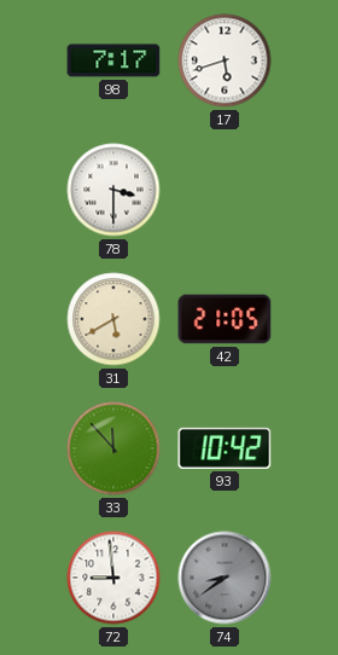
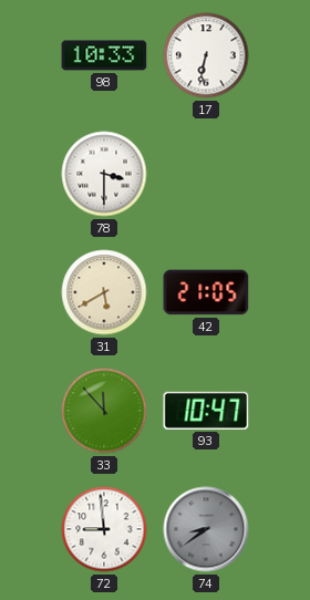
98: 7:17 -> 10:33
17: 5:42 -> 6:32
93: 10:42 -> 10:47
